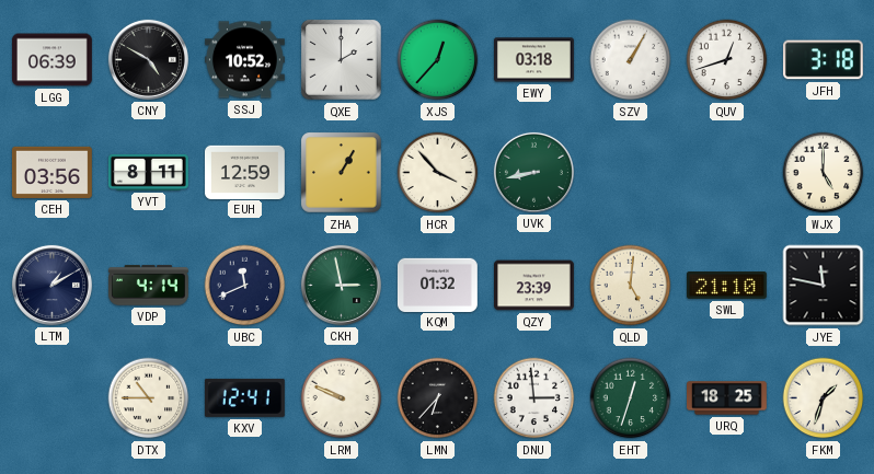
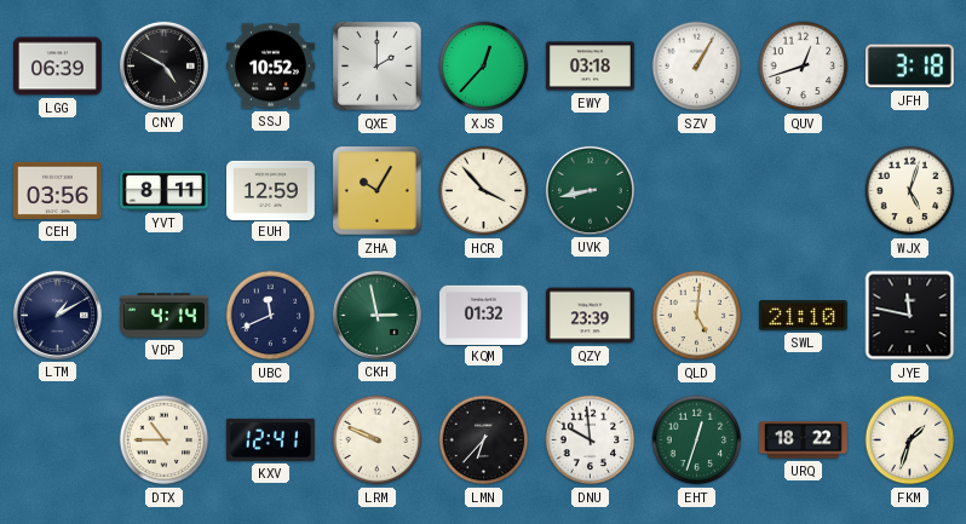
ZHA: 1:05 -> 10:05
WJX: 5:00 -> 5:03
DNU: 2:59 -> 9:59
URQ: 18:25 -> 18:22
